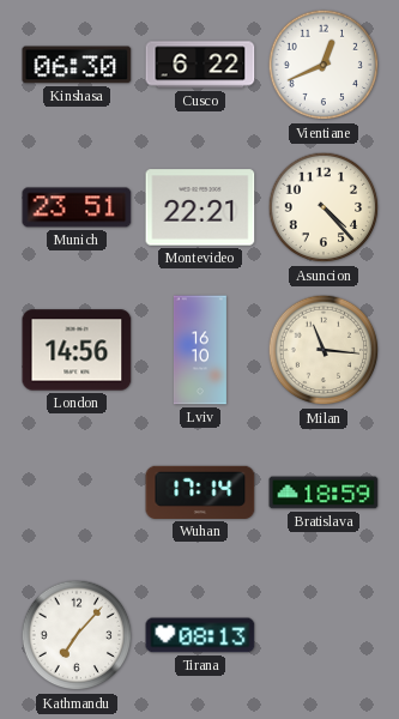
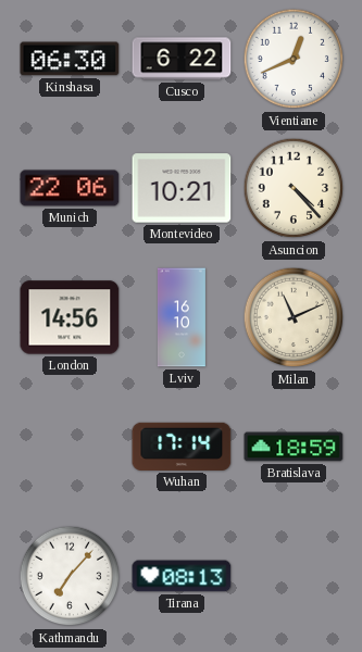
Munich: 23:51 -> 22:06
Montevideo: 22:21 -> 10:21
Milan: 11:16 -> 11:11
